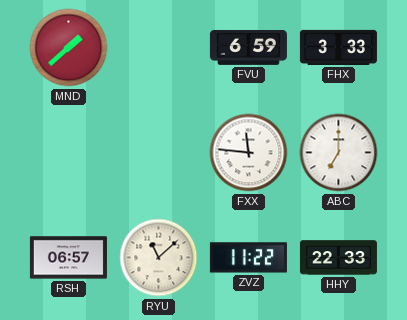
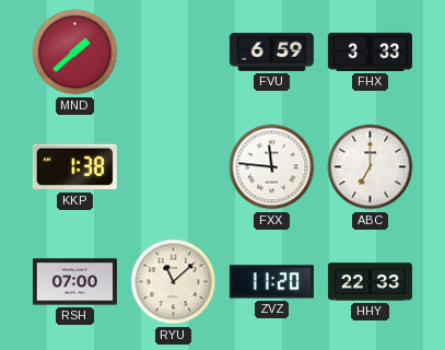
KKP: none -> 1:38
RSH: 06:57 -> 07:00
ZVZ: 11:22 -> 11:20
